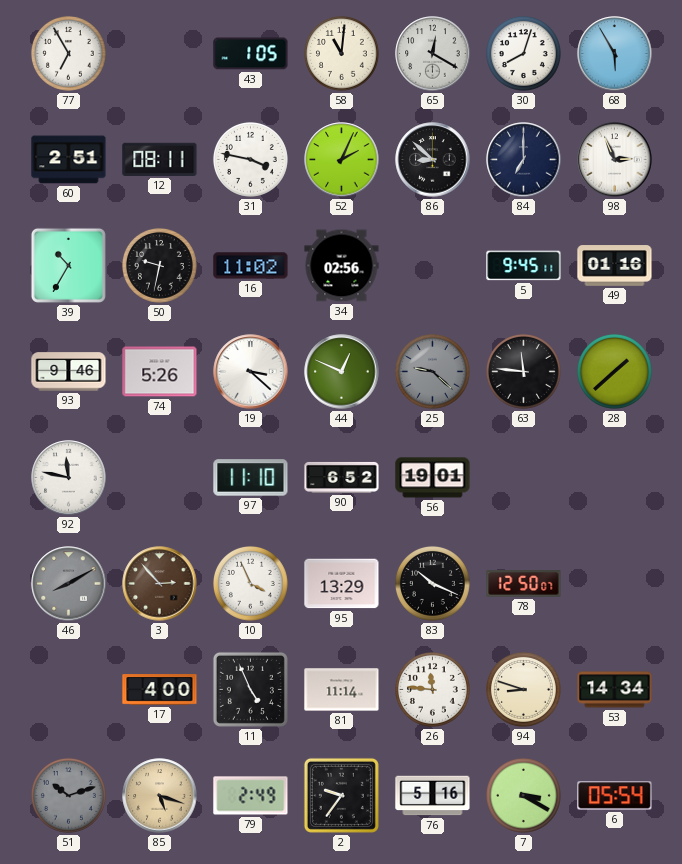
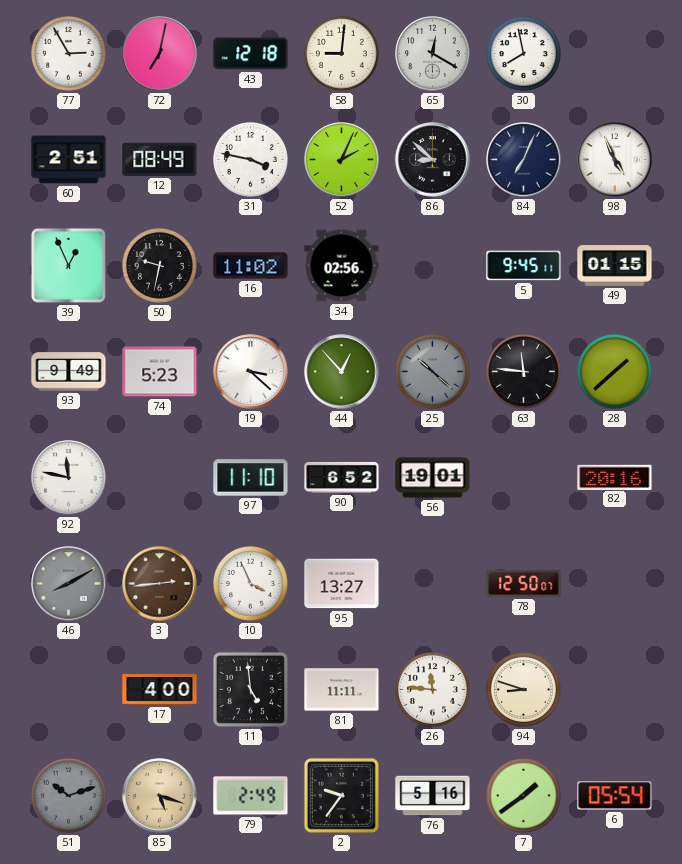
77: 6:55 -> 2:55
72: none -> 7:02
43: 1:05 -> 12:18
58: 11:01 -> 9:01
30: 8:03 -> 7:58
68: 5:55 -> none
12: 08:11 -> 08:49
84: 7:00 -> 7:04
98: 2:56 -> 4:56
39: 10:35 -> 12:56
49: 01:16 -> 01:15
93: 9:46 -> 9:49
74: 5:26 -> 5:23
44: 12:49 -> 12:53
25: 9:22 -> 10:22
82: none -> 20:16
3: 2:53 -> 2:44
95: 13:29 -> 13:27
83: 10:19 -> none
11: 4:56 -> 4:59
81: 11:14 -> 11:11
53: 14:34 -> none
7: 3:20 -> 1:39
